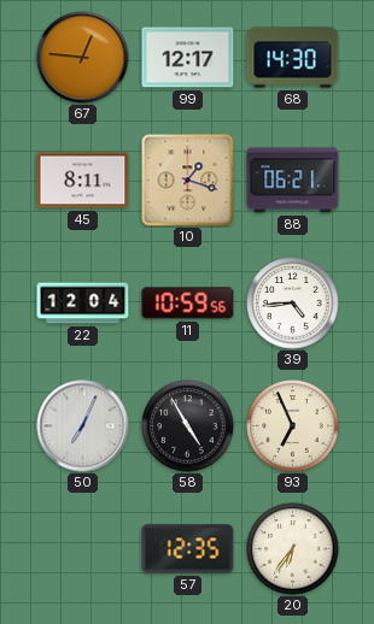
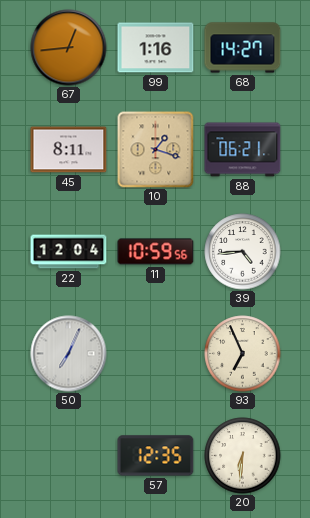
67: 12:46 -> 12:44
99: 12:17 -> 1:16
68: 14:30 -> 14:27
58: 4:55 -> none
20: 6:36 -> 6:31
